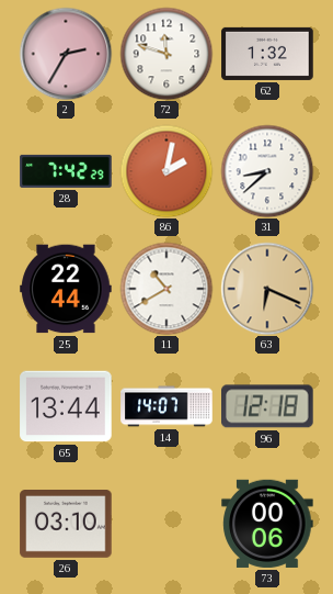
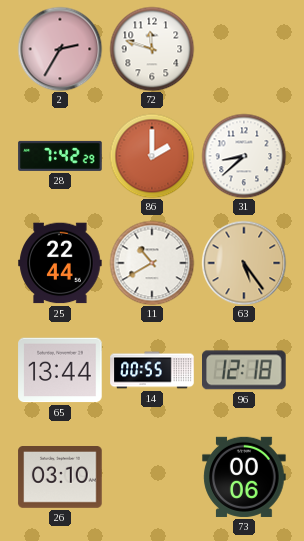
62: 1:32 -> none
86: 2:02 -> 2:00
63: 6:19 -> 5:24
14: 14:07 -> 00:55
